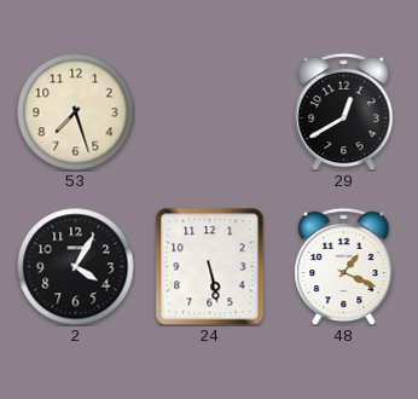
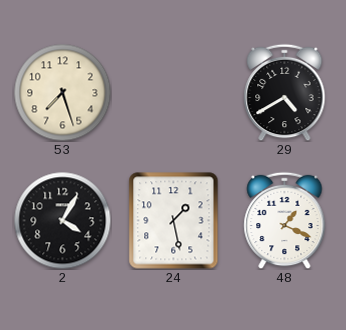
29: 12:40 -> 4:40
24: 5:28 -> 1:28
